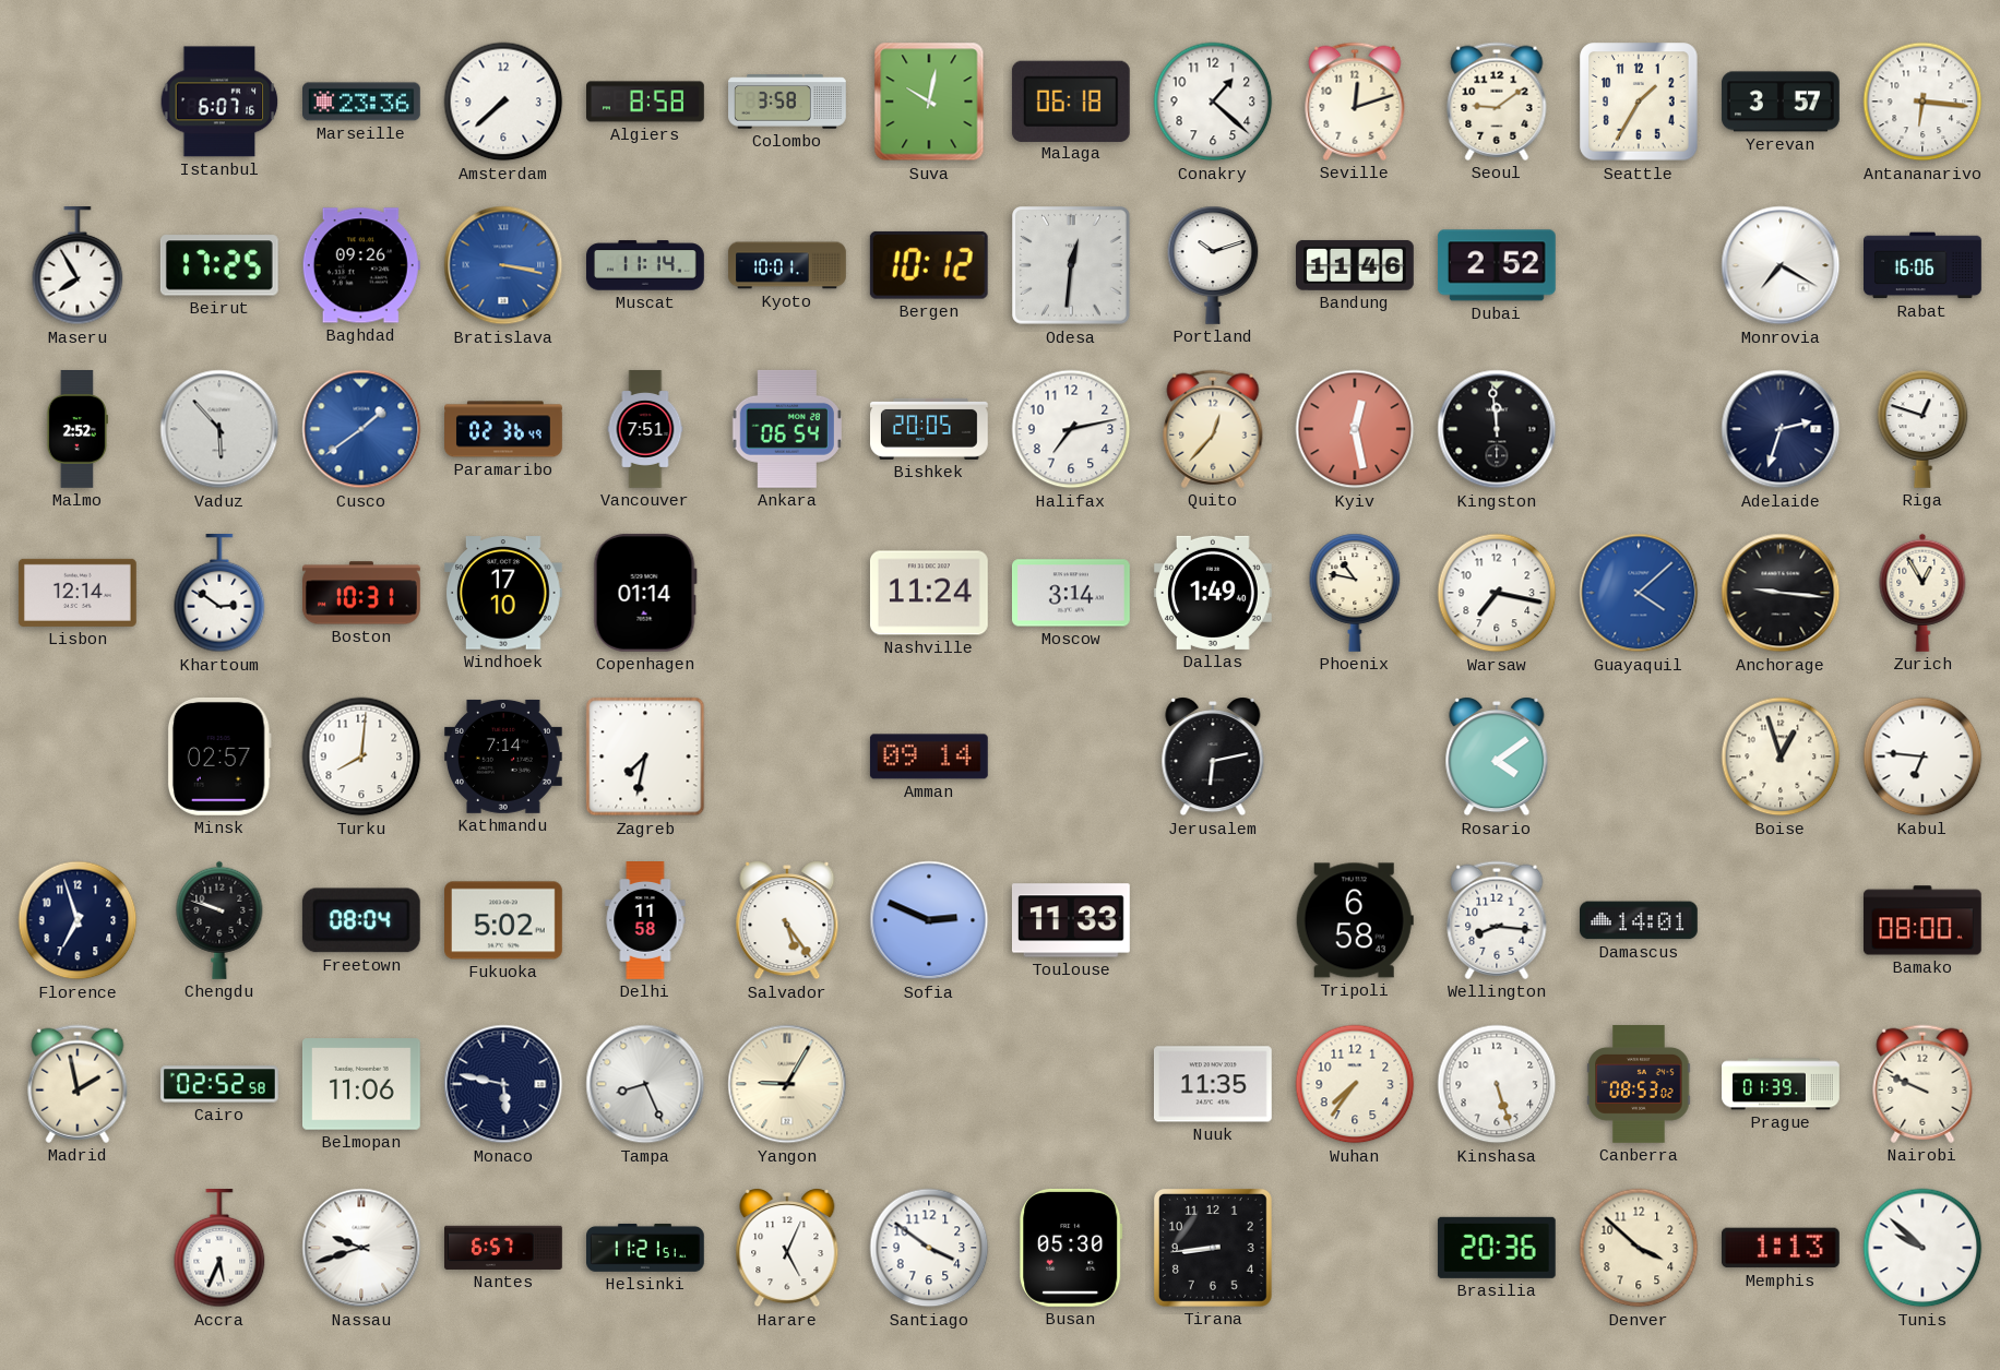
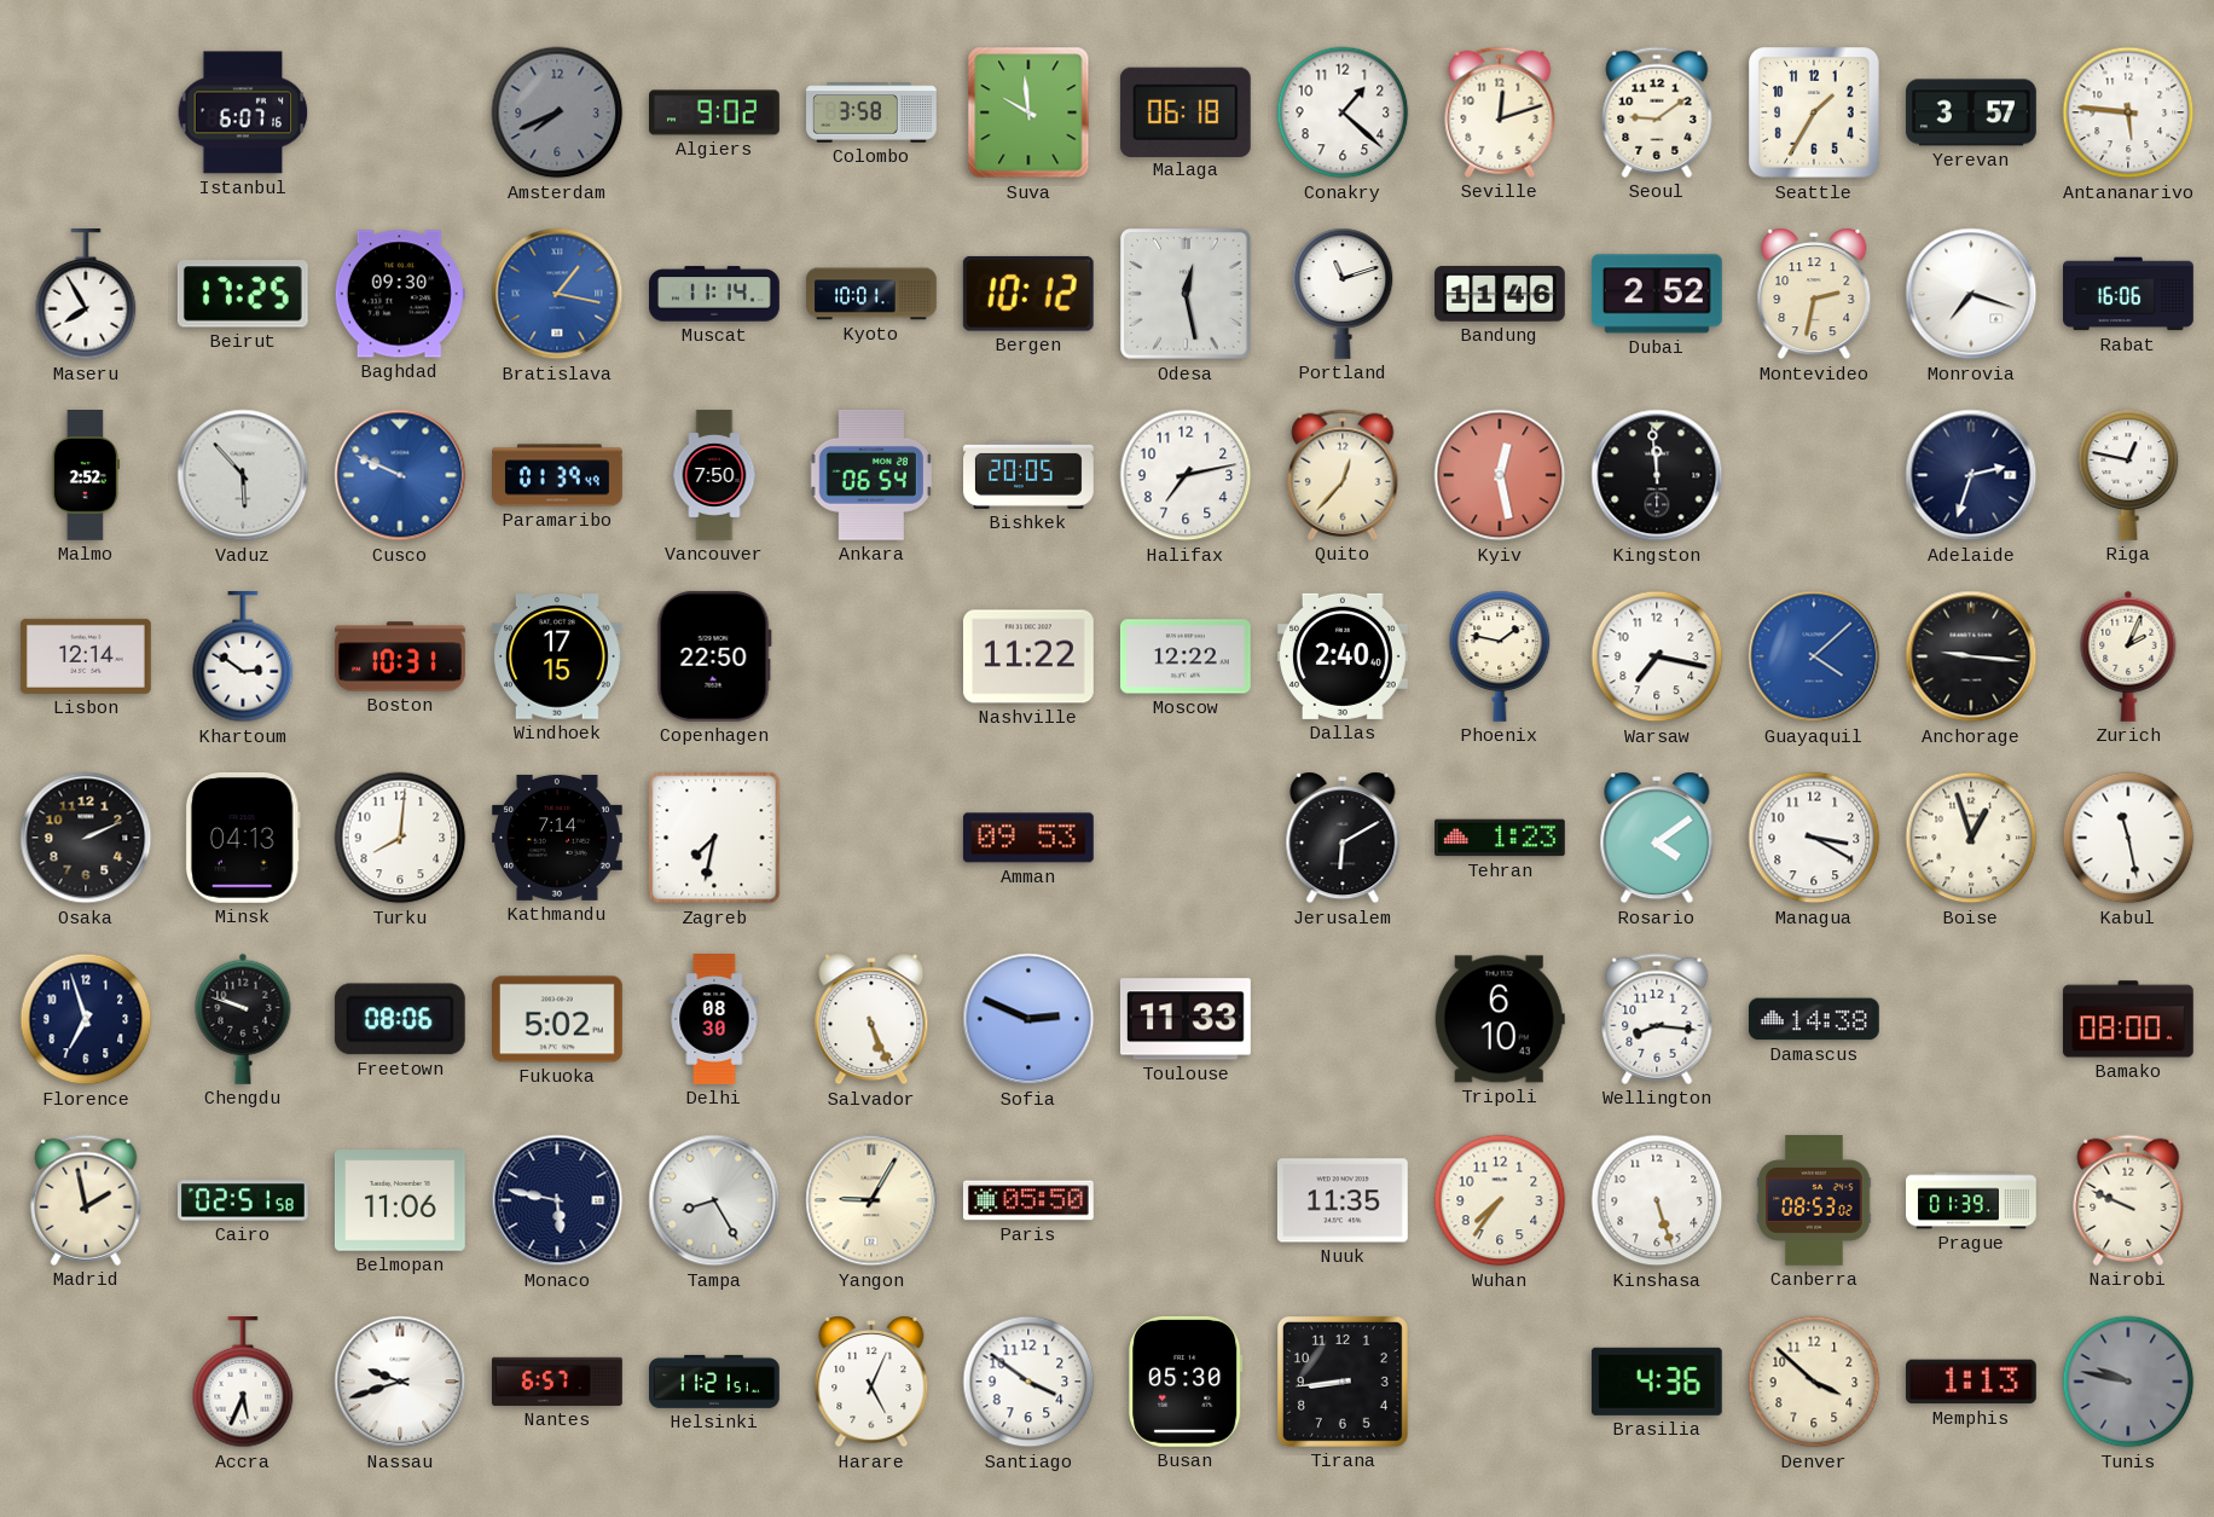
Marseille: 23:36 -> none
Amsterdam: 7:38 -> 7:41
Amsterdam dial: white -> grey
Algiers: 8:58 -> 9:02
Suva: 10:02 -> 9:59
Antananarivo: 6:16 -> 5:46
Baghdad: 09:26 -> 09:30
Bratislava: 3:17 -> 1:17
Odesa: 12:31 -> 12:28
Portland: 10:12 -> 11:12
Montevideo: none -> 2:32
Monrovia: 7:20 -> 7:18
Cusco: 1:39 -> 9:49
Paramaribo: 02:36 -> 01:39
Vancouver: 7:51 -> 7:50
Riga: 12:48 -> 12:47
Windhoek: 17:10 -> 17:15
Copenhagen: 01:14 -> 22:50
Nashville: 11:24 -> 11:22
Moscow: 3:14 -> 12:22
Dallas: 1:49 -> 2:40
Phoenix: 10:47 -> 1:47
Zurich: 12:55 -> 2:04
Osaka: none -> 2:11
Minsk: 02:57 -> 04:13
Amman: 09:14 -> 09:53
Jerusalem: 6:13 -> 6:10
Tehran: none -> 1:23
Managua: none -> 3:20
Kabul: 6:46 -> 11:28
Freetown: 08:04 -> 08:06
Delhi: 11:58 -> 08:30
Salvador: 5:24 -> 5:26
Tripoli: 6:58 -> 6:10
Damascus: 14:01 -> 14:38
Cairo: 02:52 -> 02:51
Tampa: 8:26 -> 8:25
Paris: none -> 05:50
Brasilia: 20:36 -> 4:36
Tunis: 9:52 -> 9:47
Tunis dial: white -> grey
